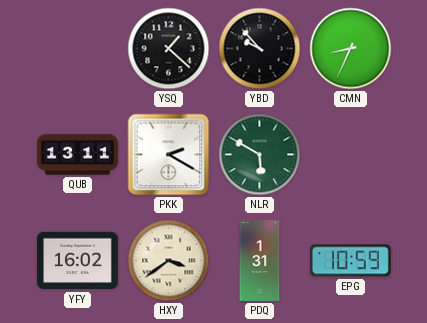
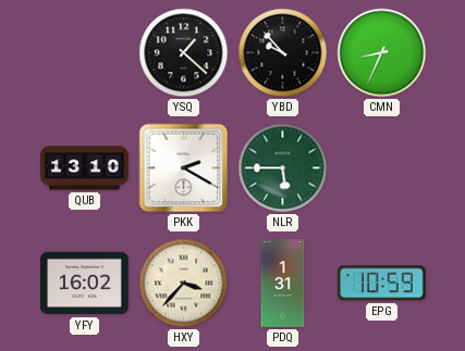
QUB: 13:11 -> 13:10
NLR: 5:50 -> 5:45
HXY: 3:39 -> 3:37
